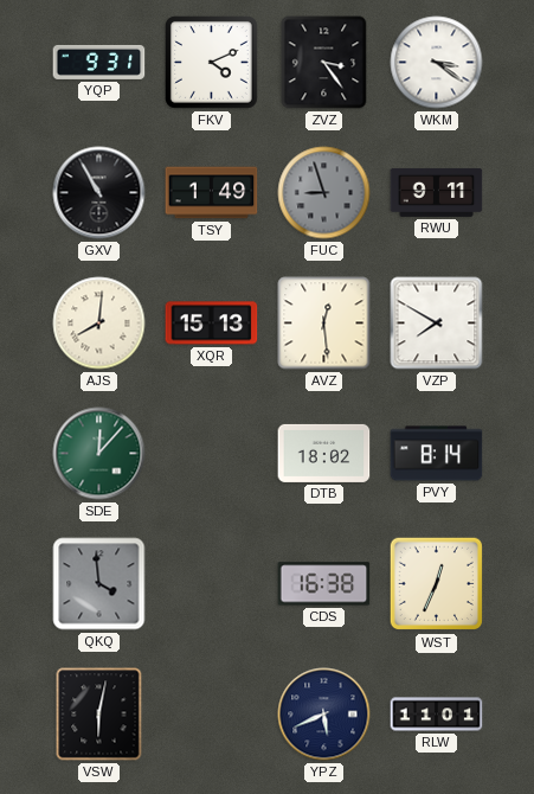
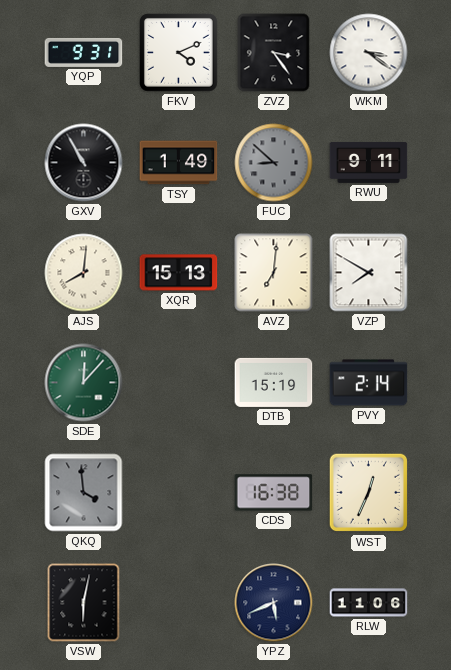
FUC: 8:57 -> 8:52
AVZ: 12:29 -> 7:01
DTB: 18:02 -> 15:19
PVY: 8:14 -> 2:14
RLW: 11:01 -> 11:06
